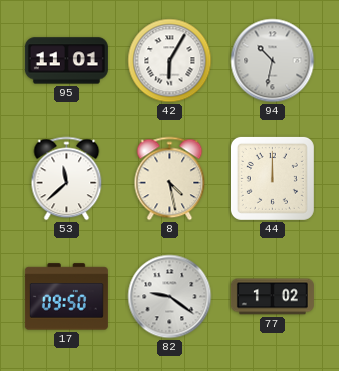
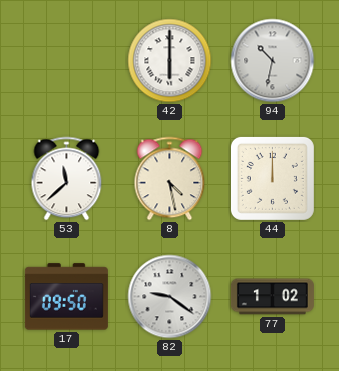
95: 11:01 -> none
42: 6:05 -> 6:00
